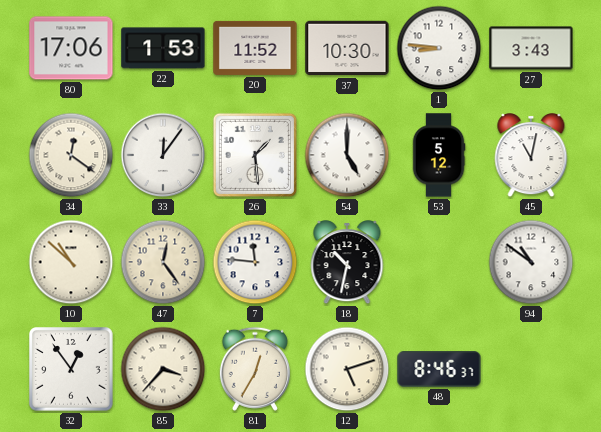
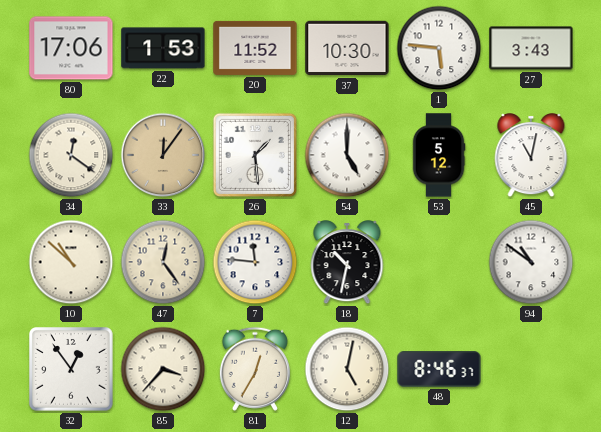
1: 8:46 -> 5:46
33 dial: white -> champagne
12: 5:12 -> 5:02
